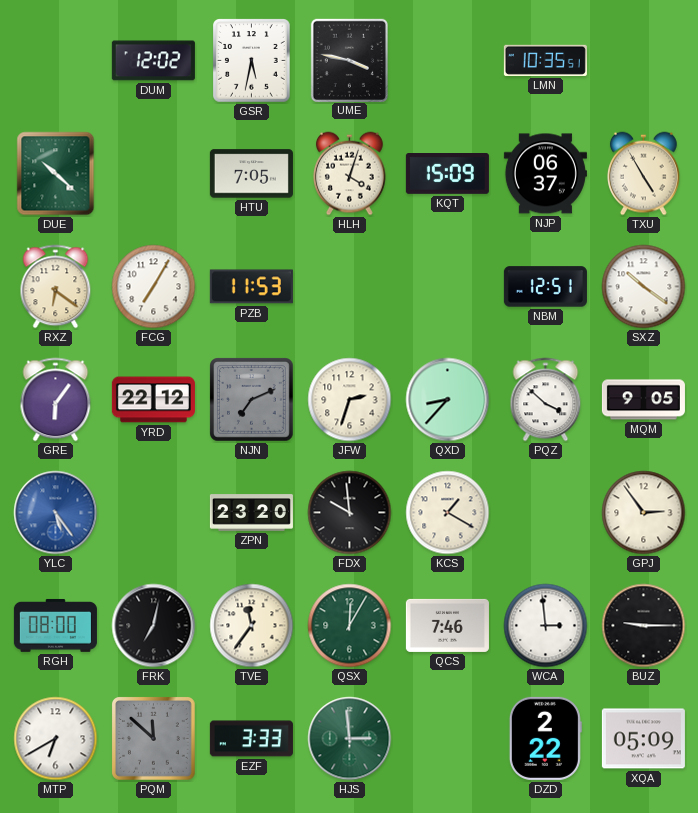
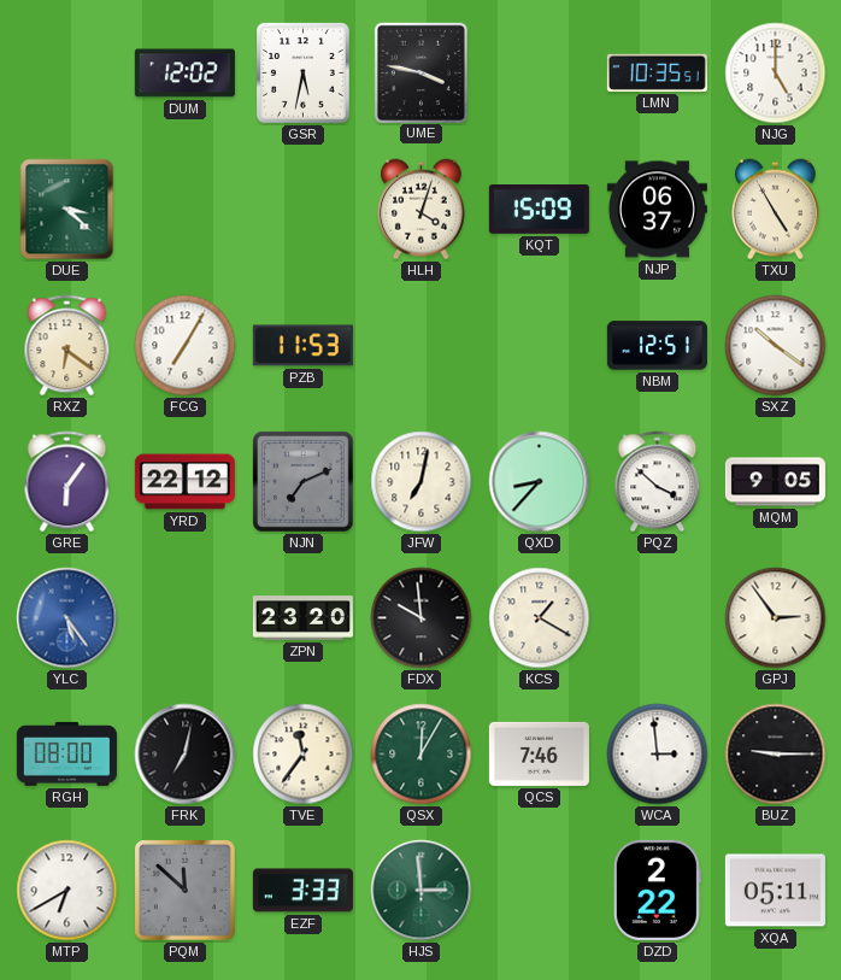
NJG: none -> 5:00
DUE: 10:22 -> 3:22
HTU: 7:05 -> none
JFW: 2:33 -> 7:02
XQA: 05:09 -> 05:11
